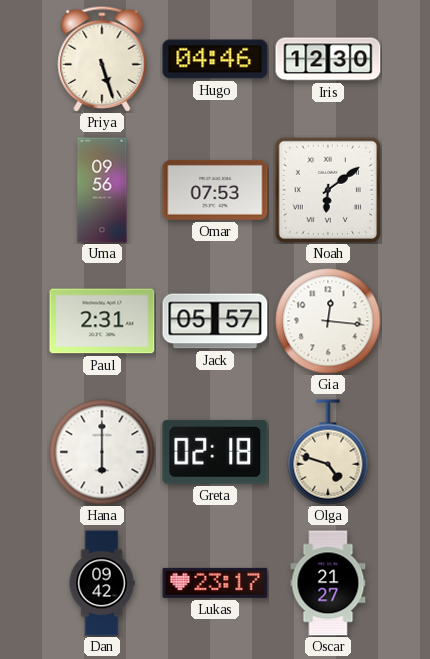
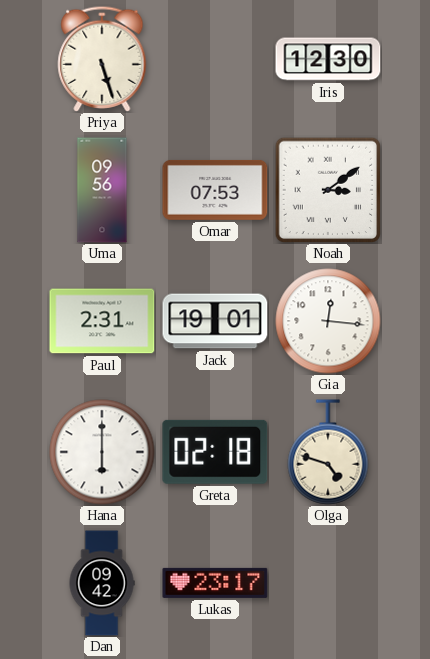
Hugo: 04:46 -> none
Noah: 6:09 -> 3:09
Jack: 05:57 -> 19:01
Oscar: 21:27 -> none
